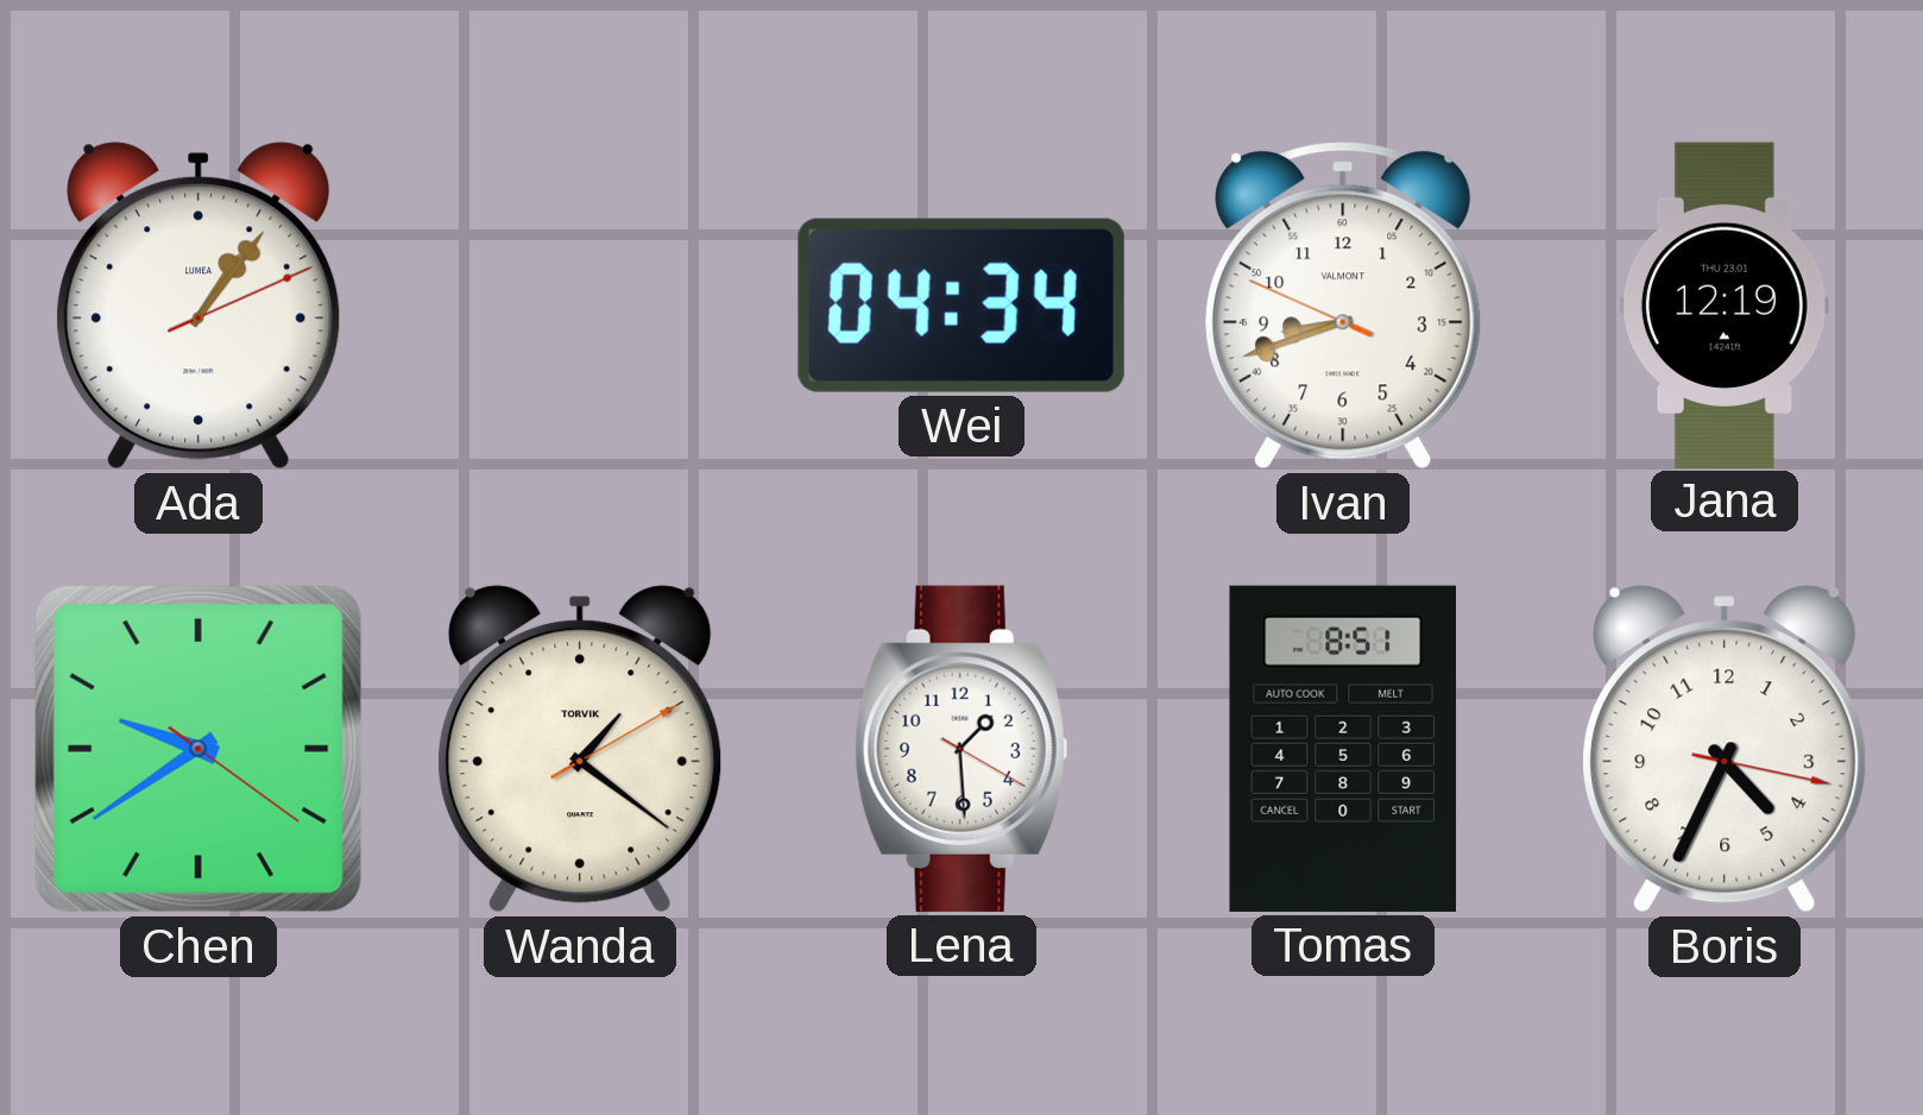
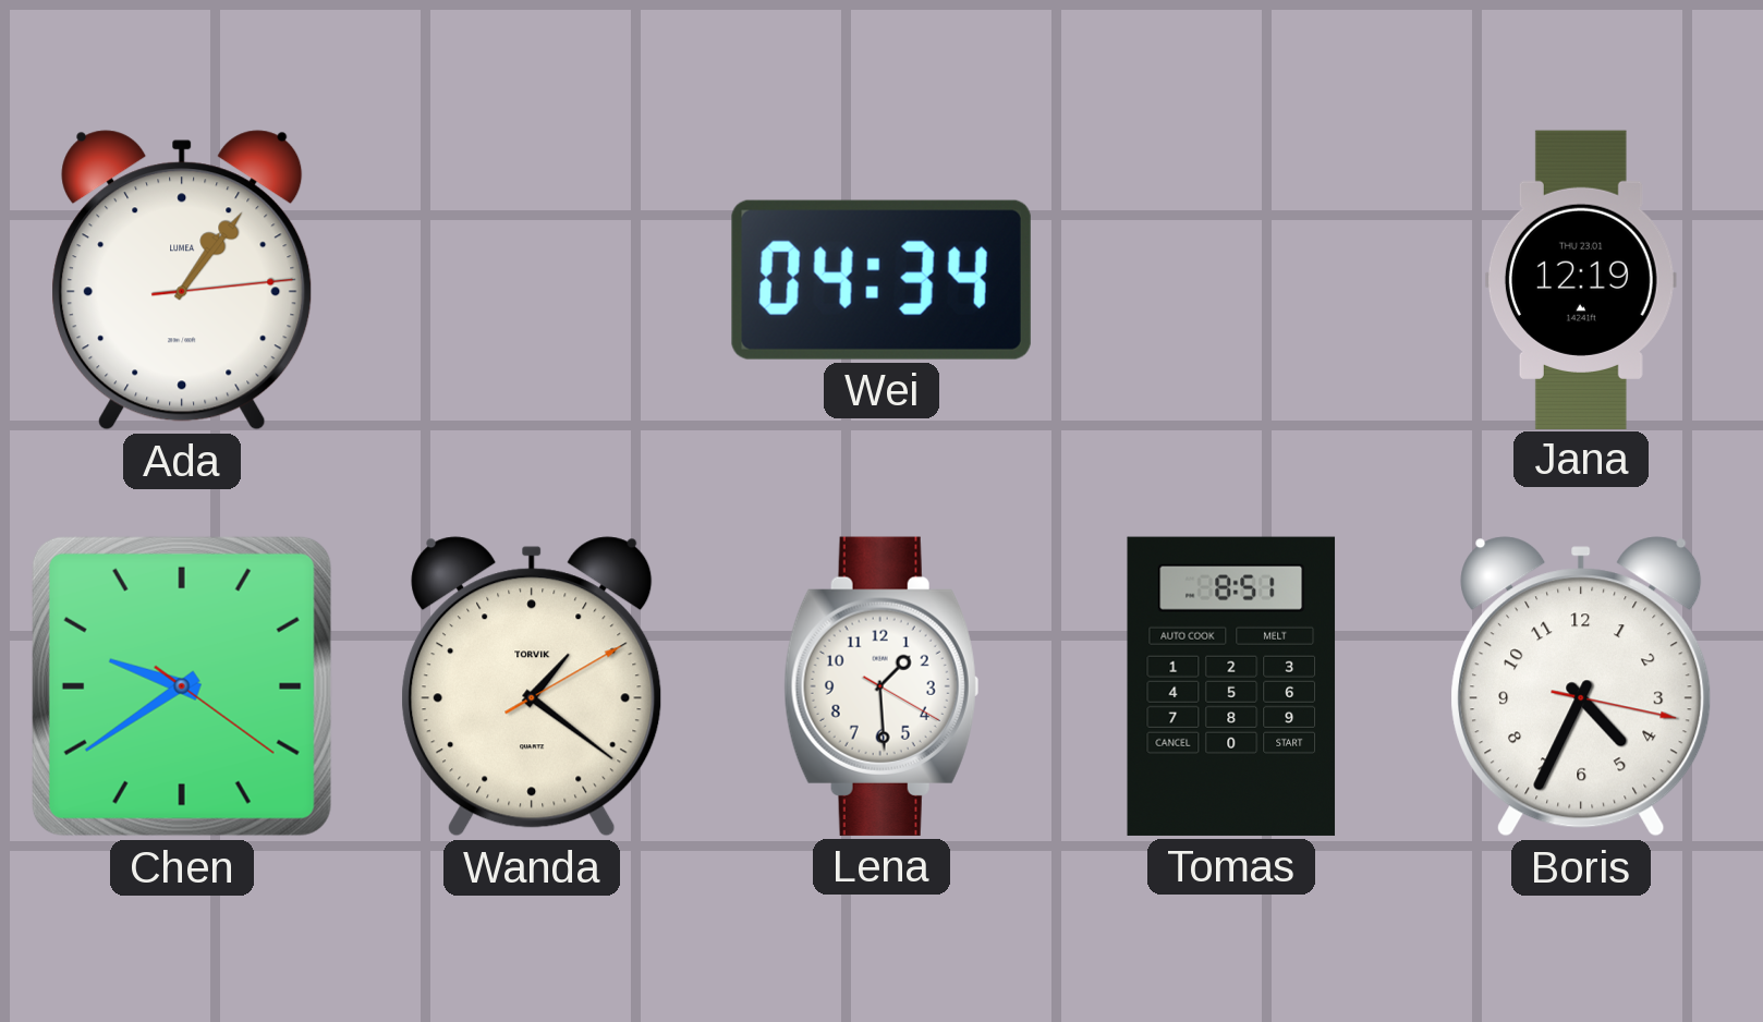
Ada: 1:06:11 -> 1:06:14
Ivan: 8:41 -> none
